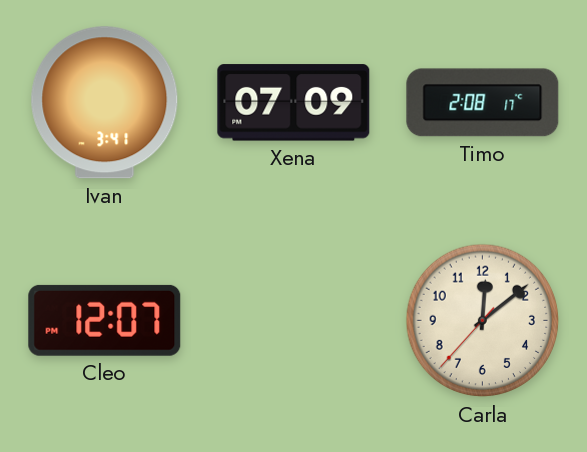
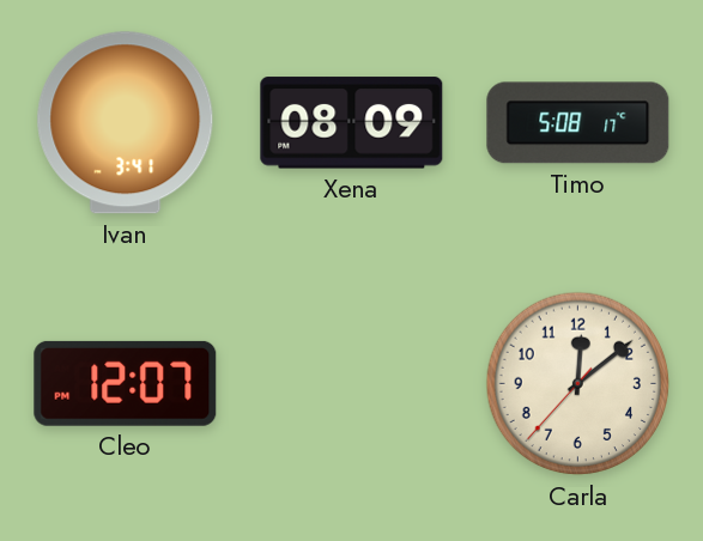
Xena: 07:09 -> 08:09
Timo: 2:08 -> 5:08
